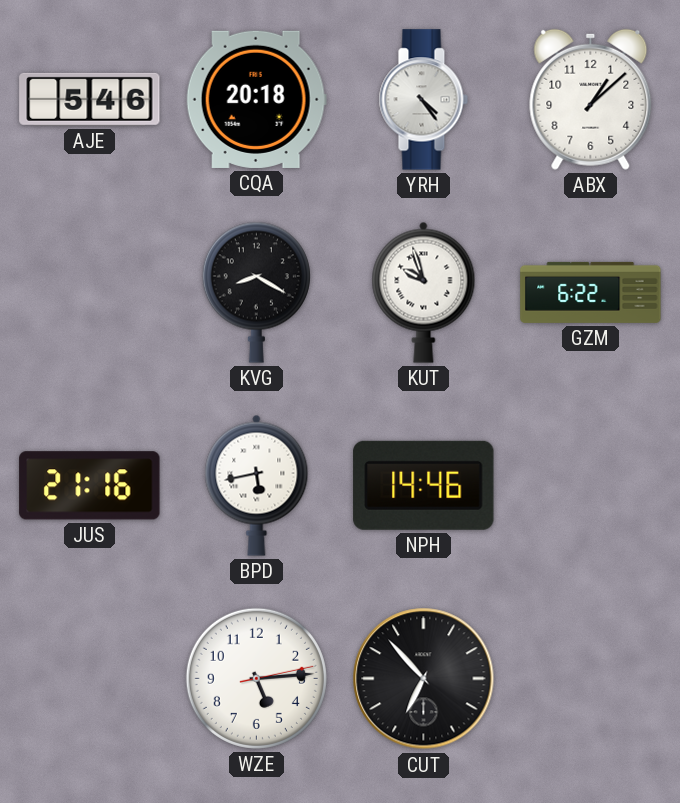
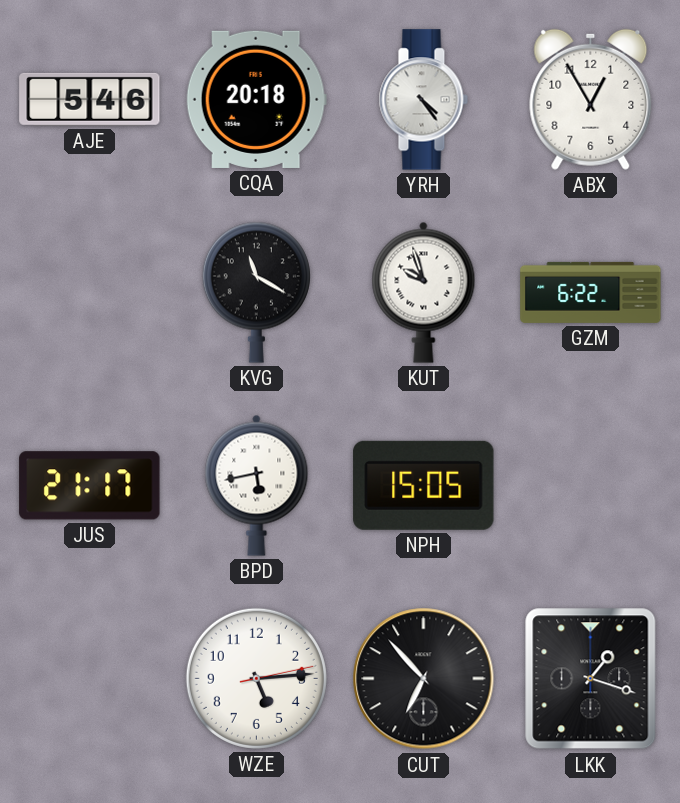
ABX: 1:08 -> 12:55
KVG: 8:20 -> 11:20
JUS: 21:16 -> 21:17
NPH: 14:46 -> 15:05
LKK: none -> 1:18
